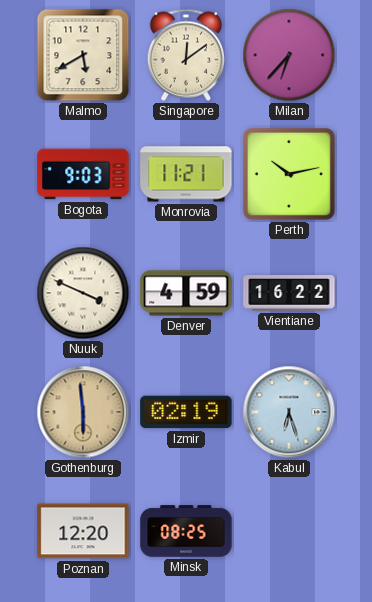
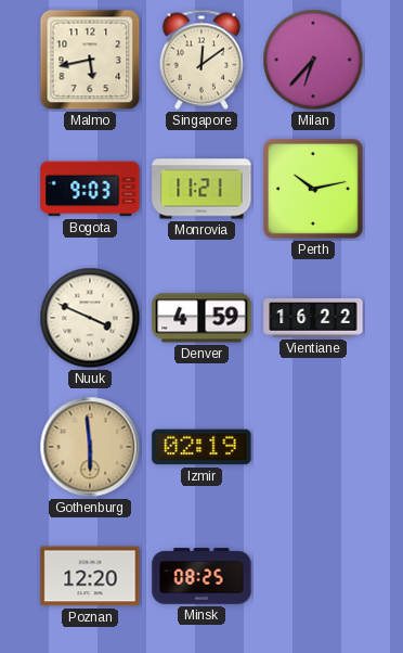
Malmo: 5:40 -> 5:43
Kabul: 6:27 -> none
